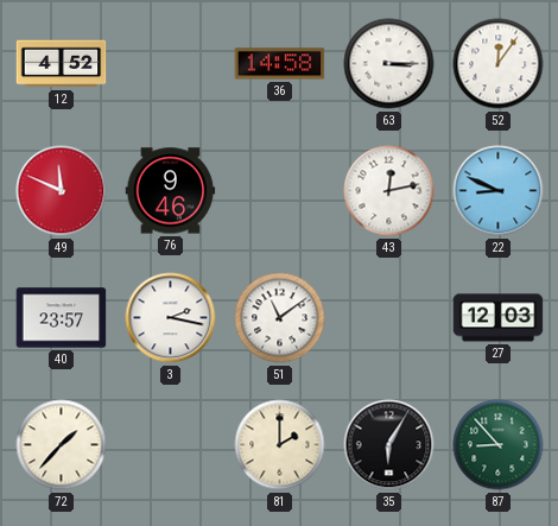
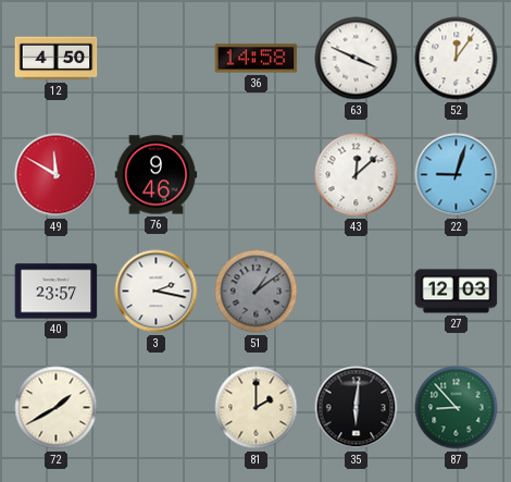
12: 4:52 -> 4:50
63: 3:15 -> 3:49
49: 11:49 -> 11:50
43: 12:13 -> 12:08
22: 8:49 -> 9:03
51: 11:09 -> 1:09
51 dial: white -> grey
72: 1:37 -> 1:40
35: 6:05 -> 6:01
